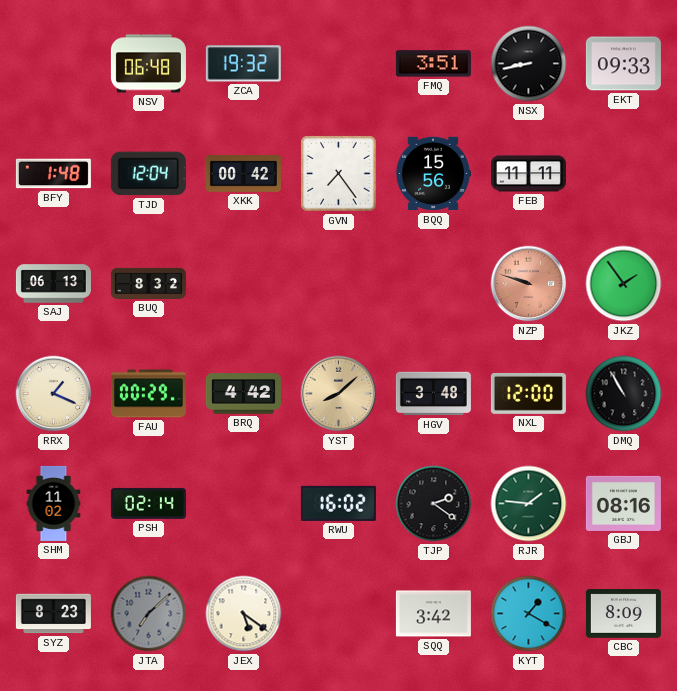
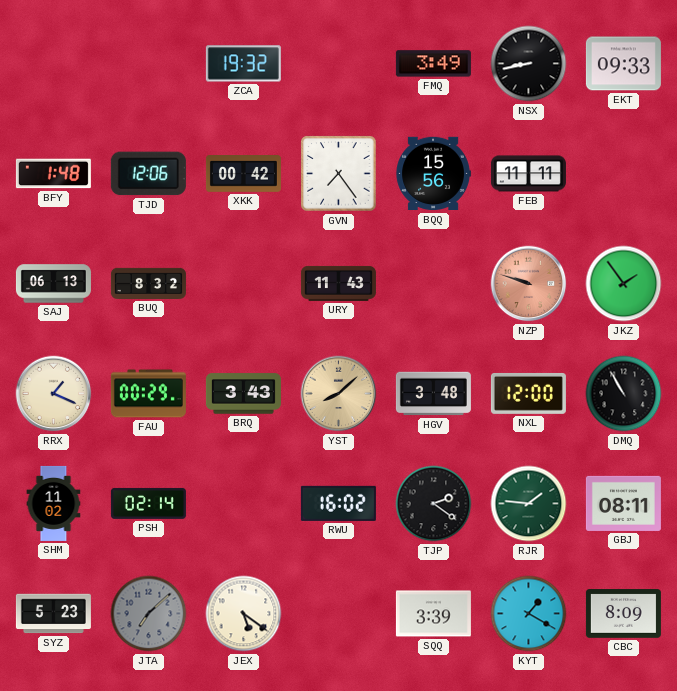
NSV: 06:48 -> none
FMQ: 3:51 -> 3:49
TJD: 12:04 -> 12:06
URY: none -> 11:43
BRQ: 4:42 -> 3:43
GBJ: 08:16 -> 08:11
SYZ: 8:23 -> 5:23
SQQ: 3:42 -> 3:39
